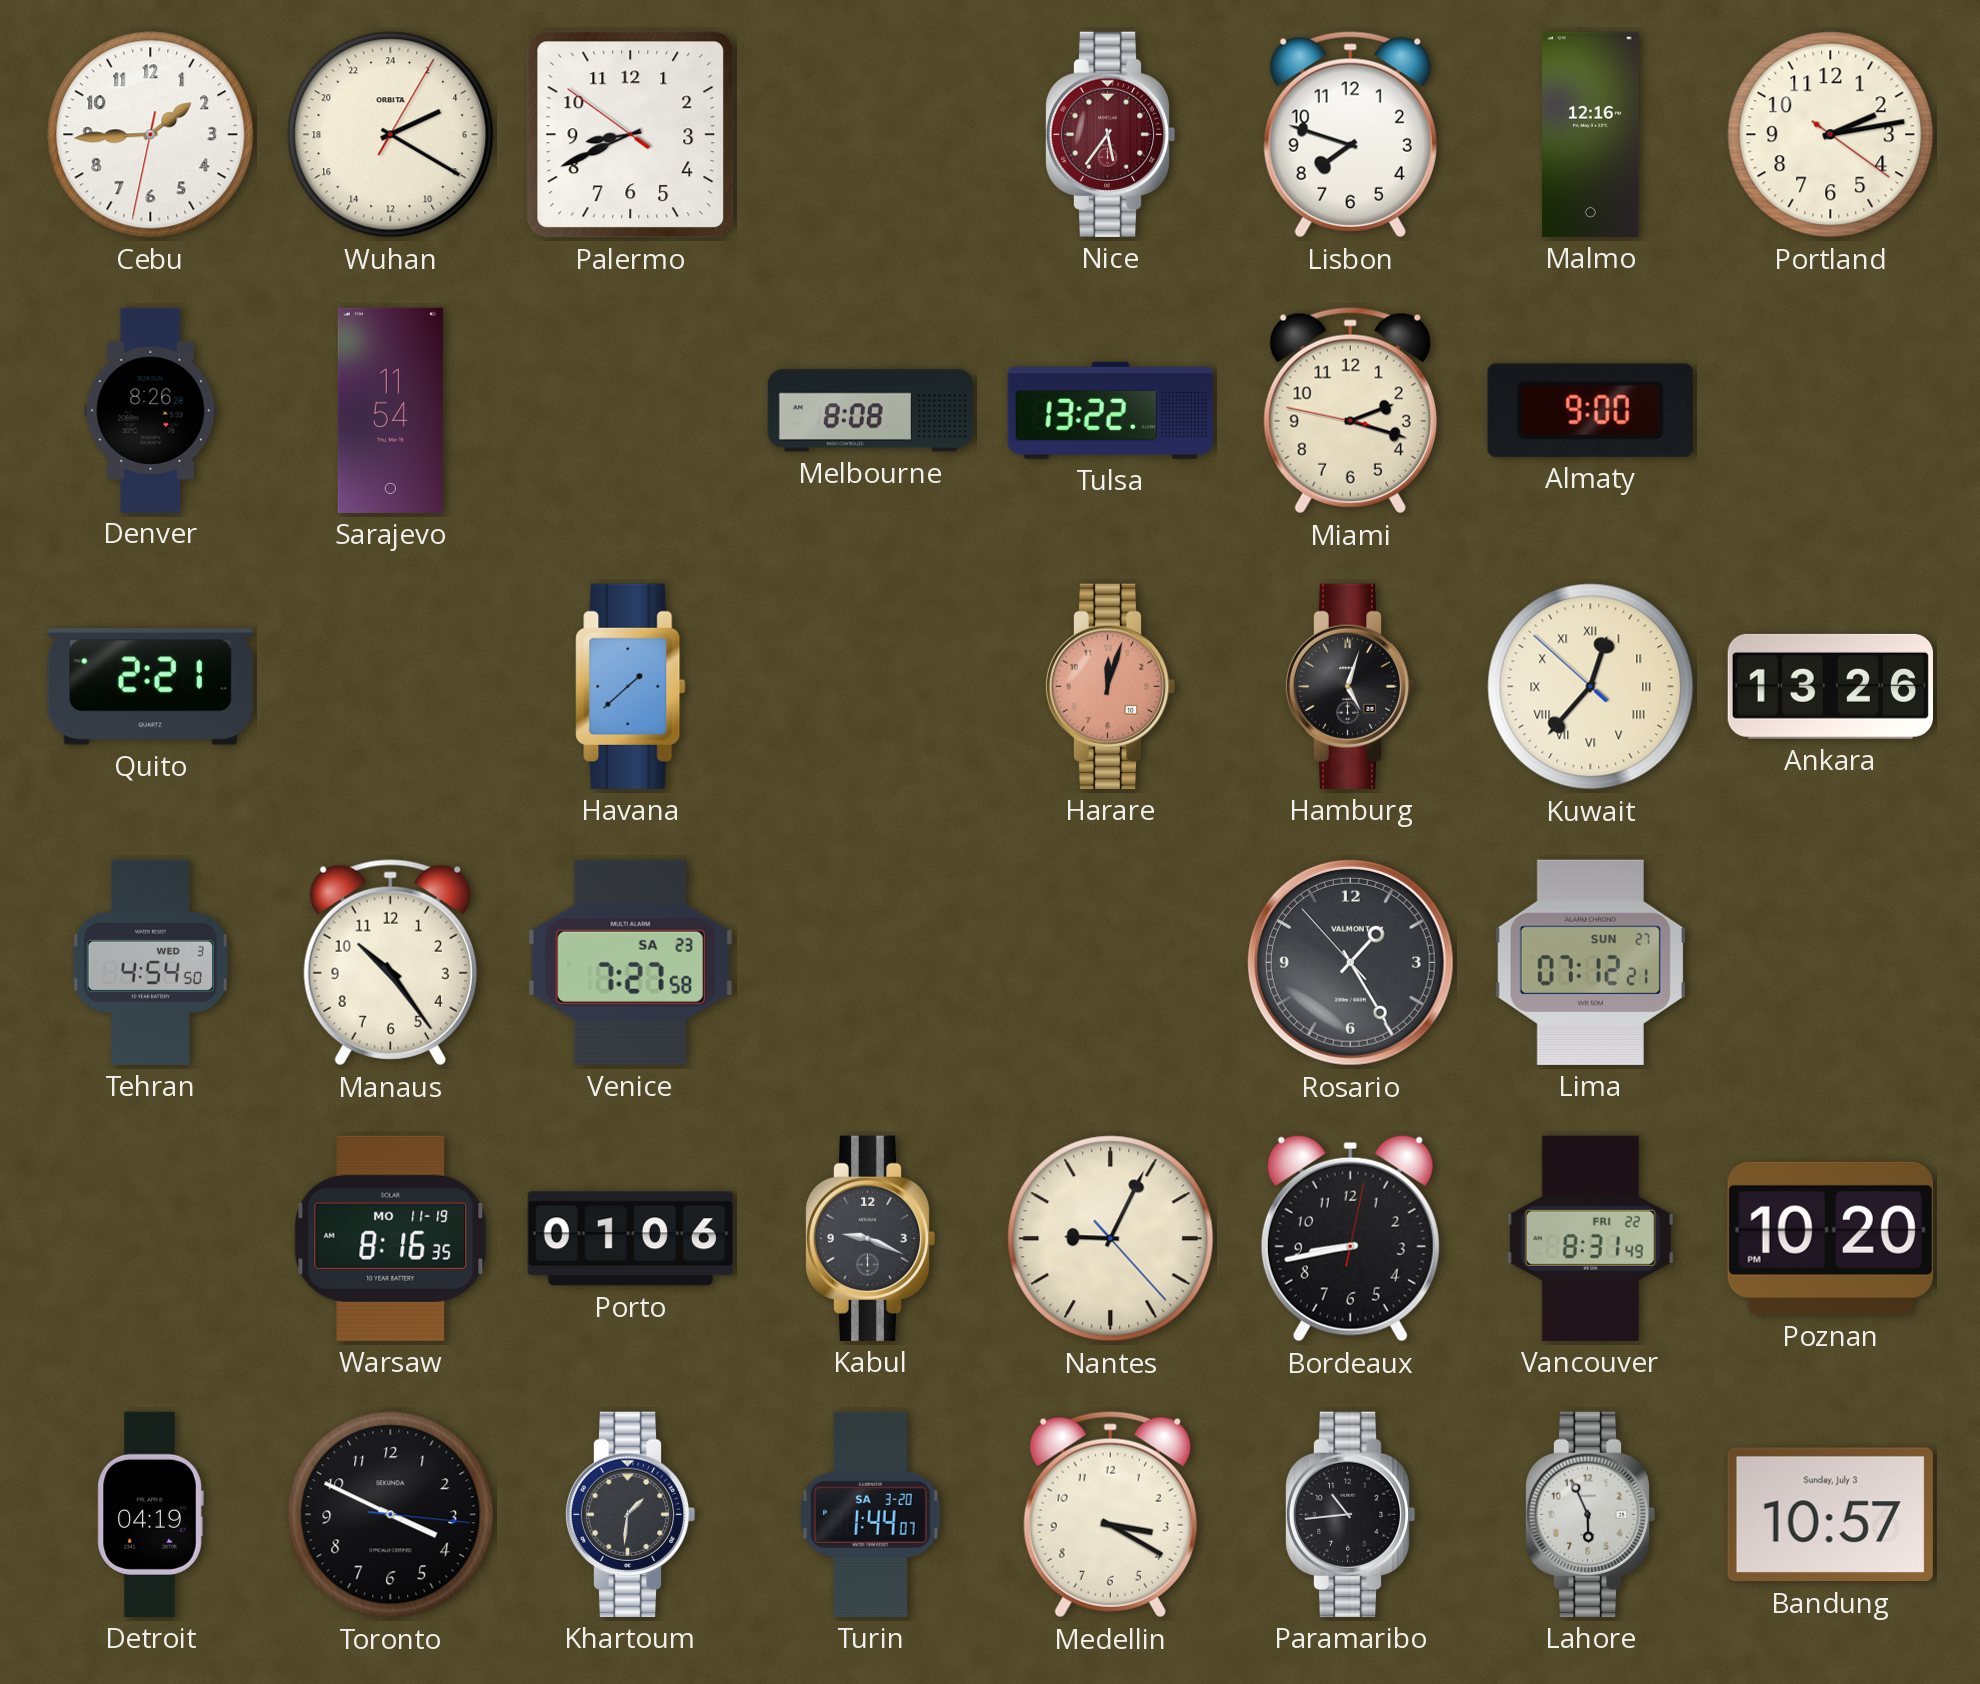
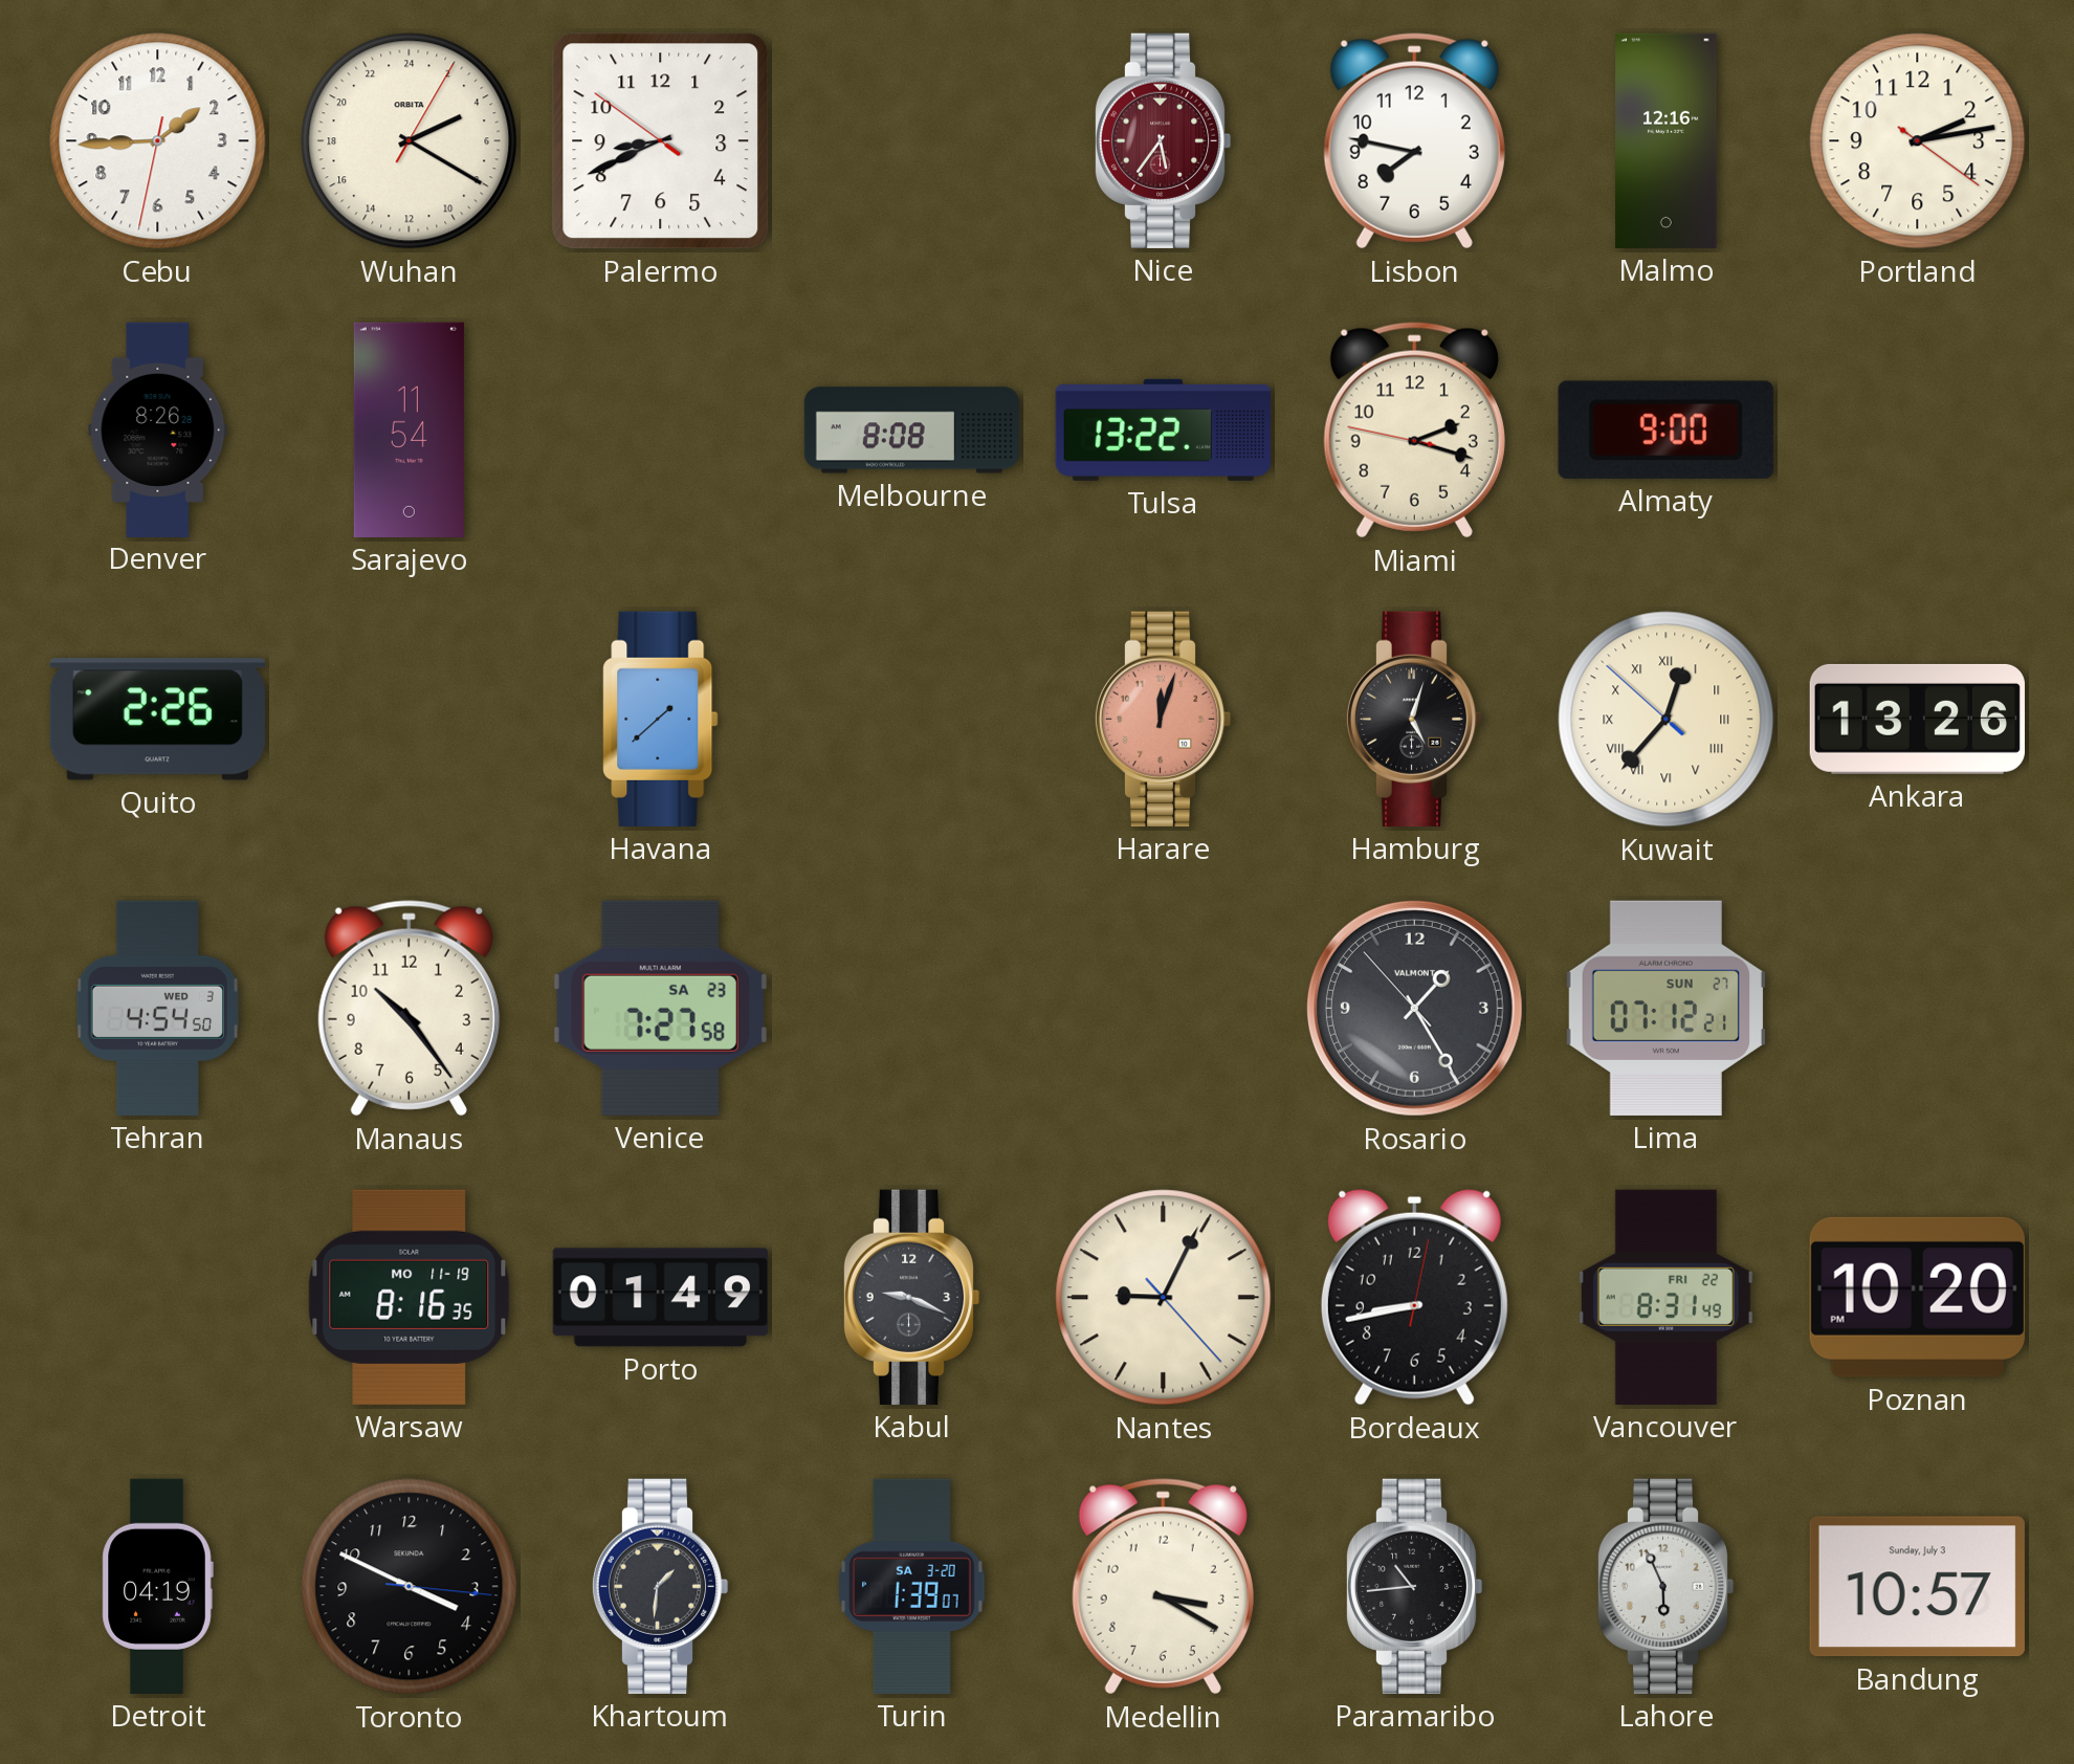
Lisbon: 7:48 -> 7:47
Quito: 2:21 -> 2:26
Porto: 01:06 -> 01:49
Turin: 1:44 -> 1:39
